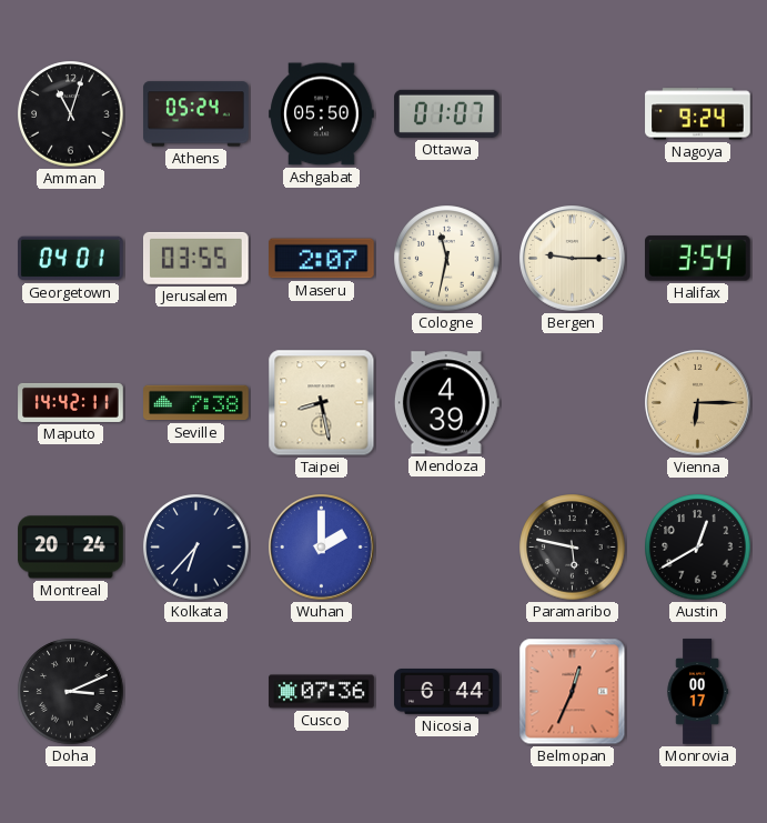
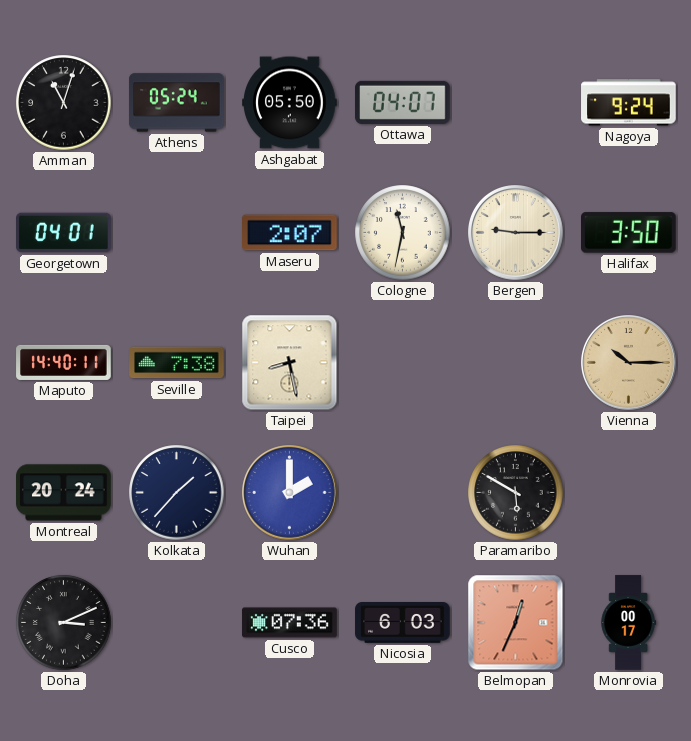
Ottawa: 01:07 -> 04:07
Jerusalem: 03:55 -> none
Halifax: 3:54 -> 3:50
Maputo: 14:42 -> 14:40
Mendoza: 4:39 -> none
Vienna: 6:15 -> 10:15
Kolkata: 6:37 -> 1:37
Paramaribo: 5:47 -> 5:50
Austin: 12:40 -> none
Nicosia: 6:44 -> 6:03
